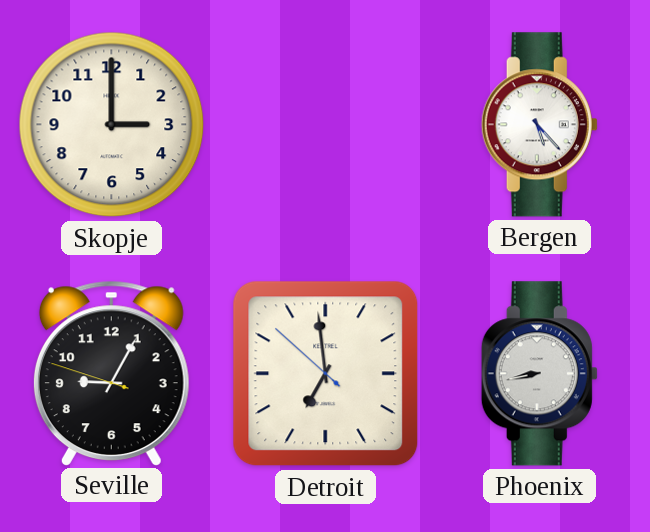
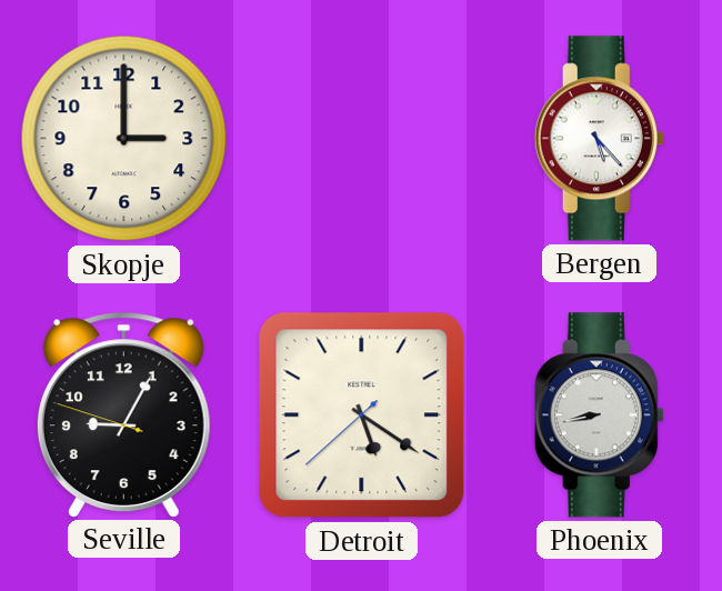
Detroit: 6:58 -> 5:20
